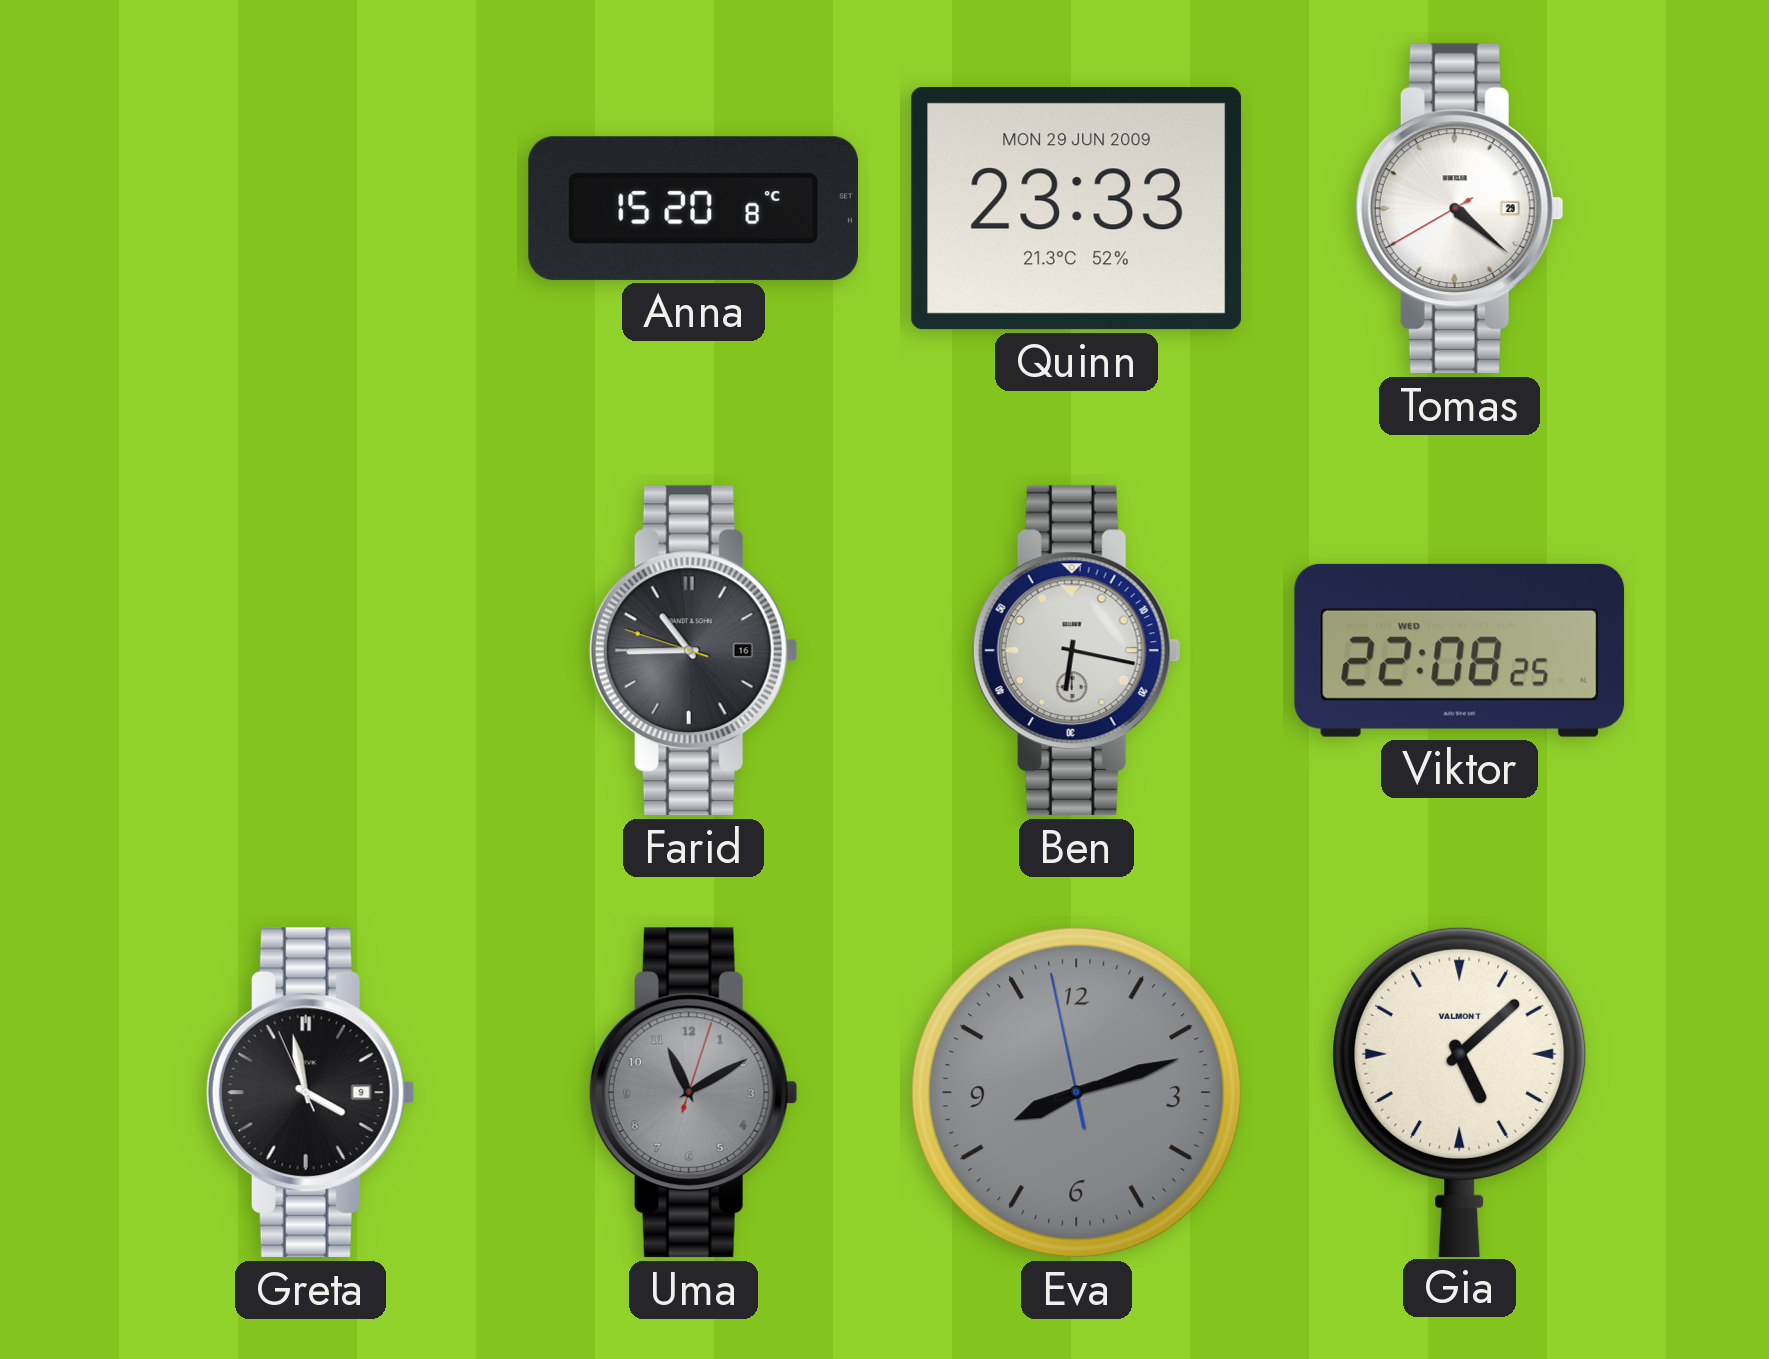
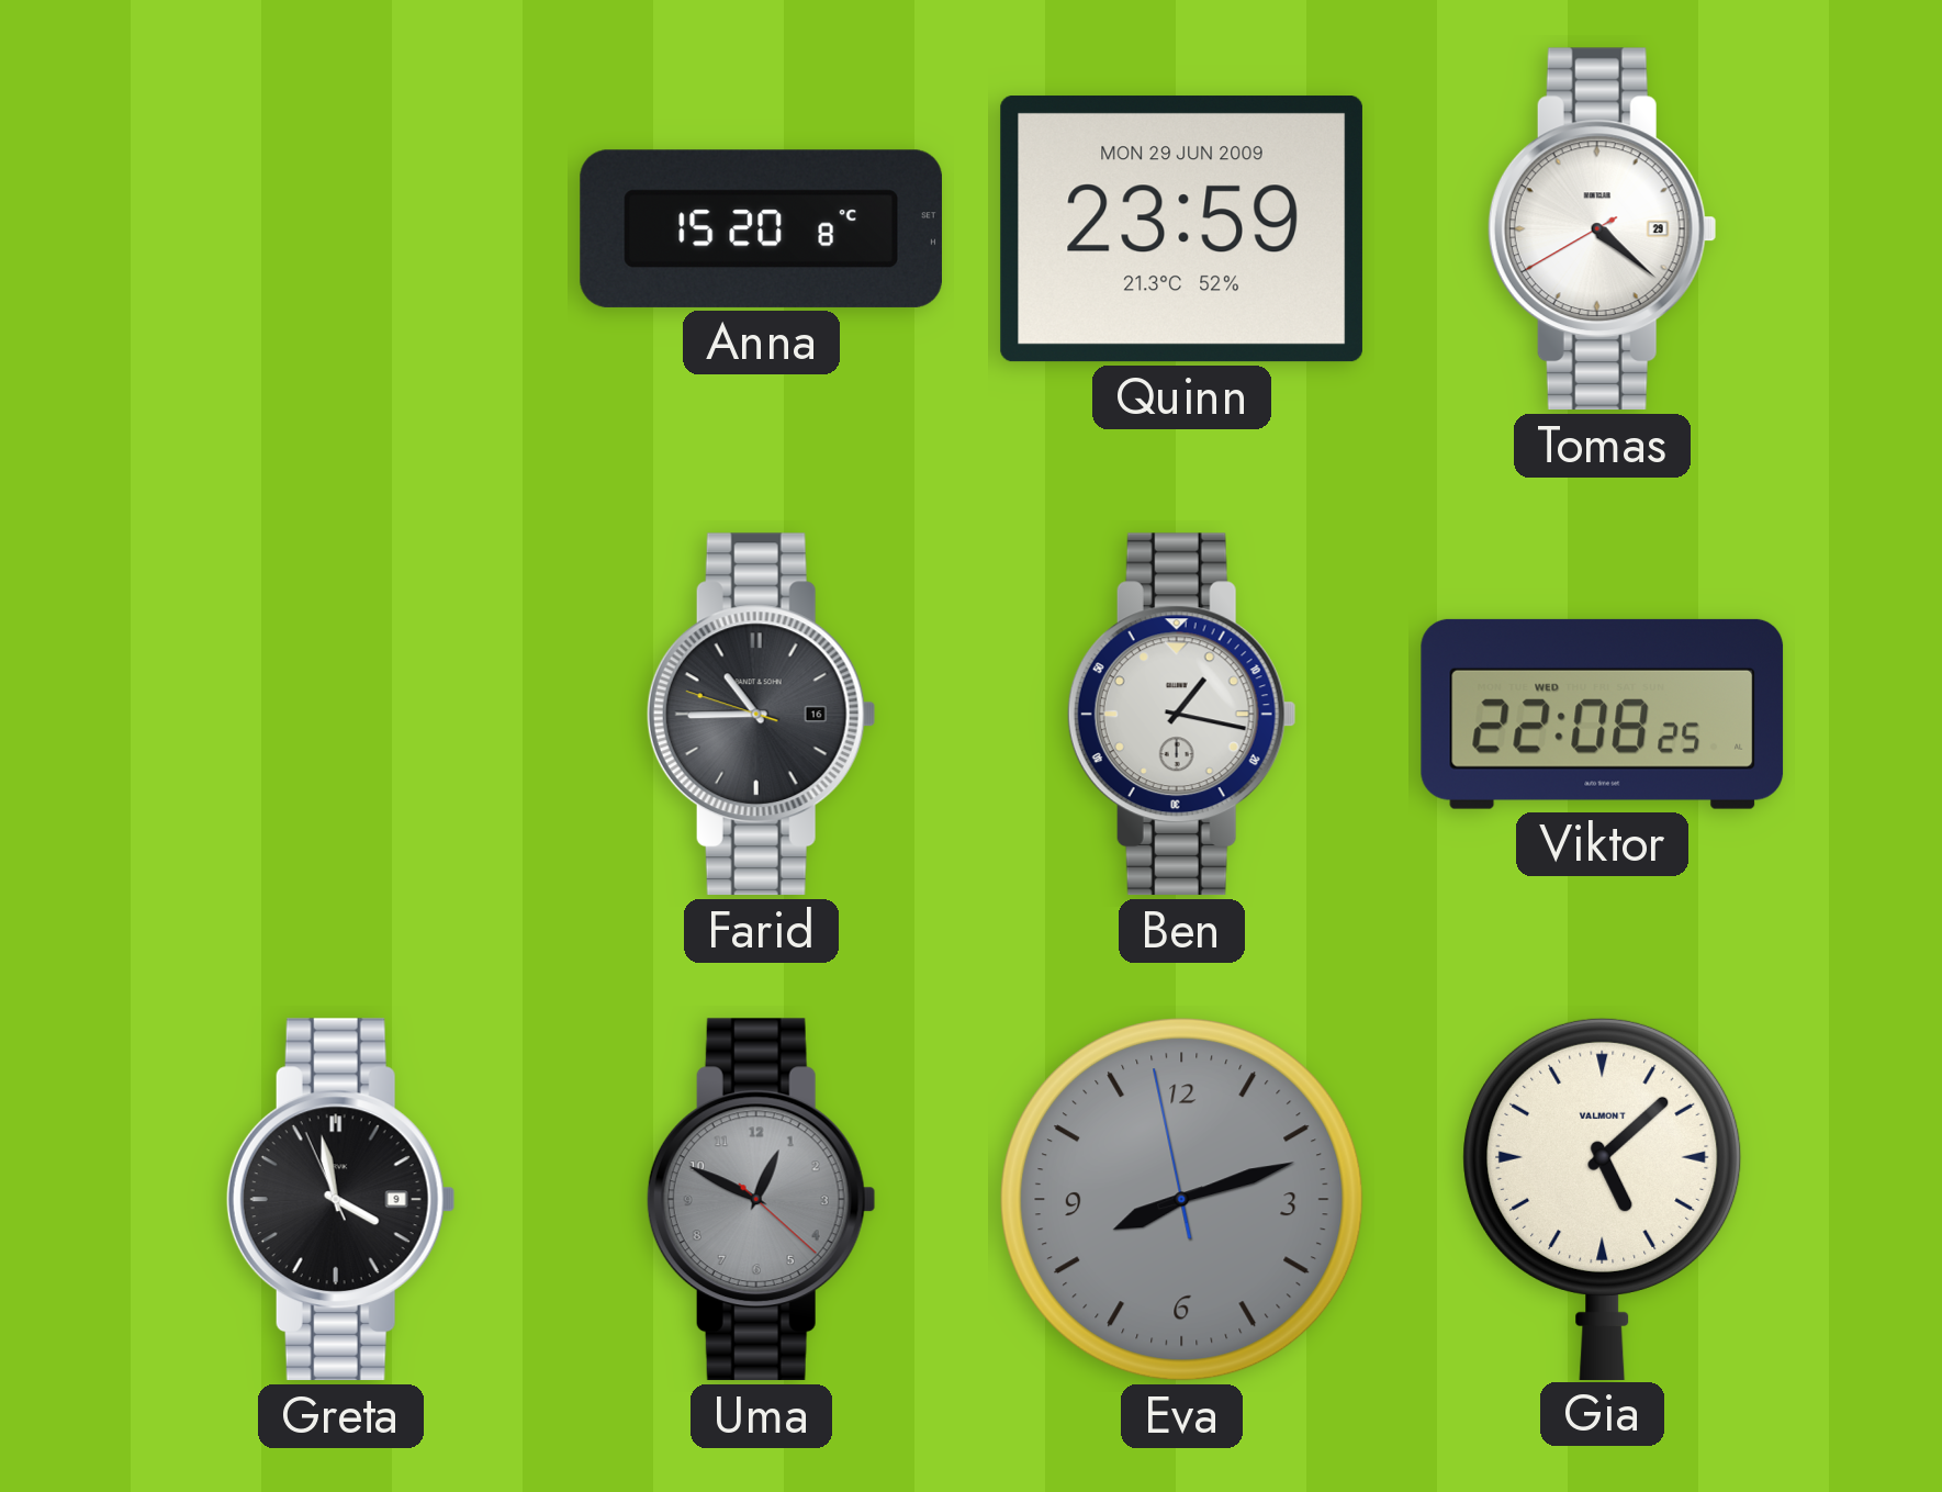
Quinn: 23:33 -> 23:59
Ben: 6:17 -> 1:17
Uma: 11:10 -> 12:49
